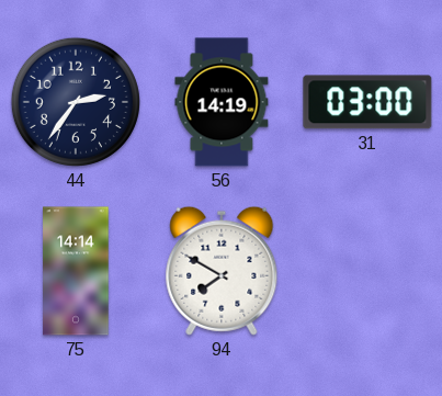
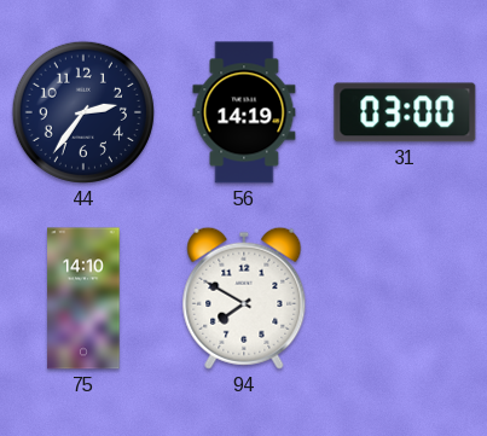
75: 14:14 -> 14:10
